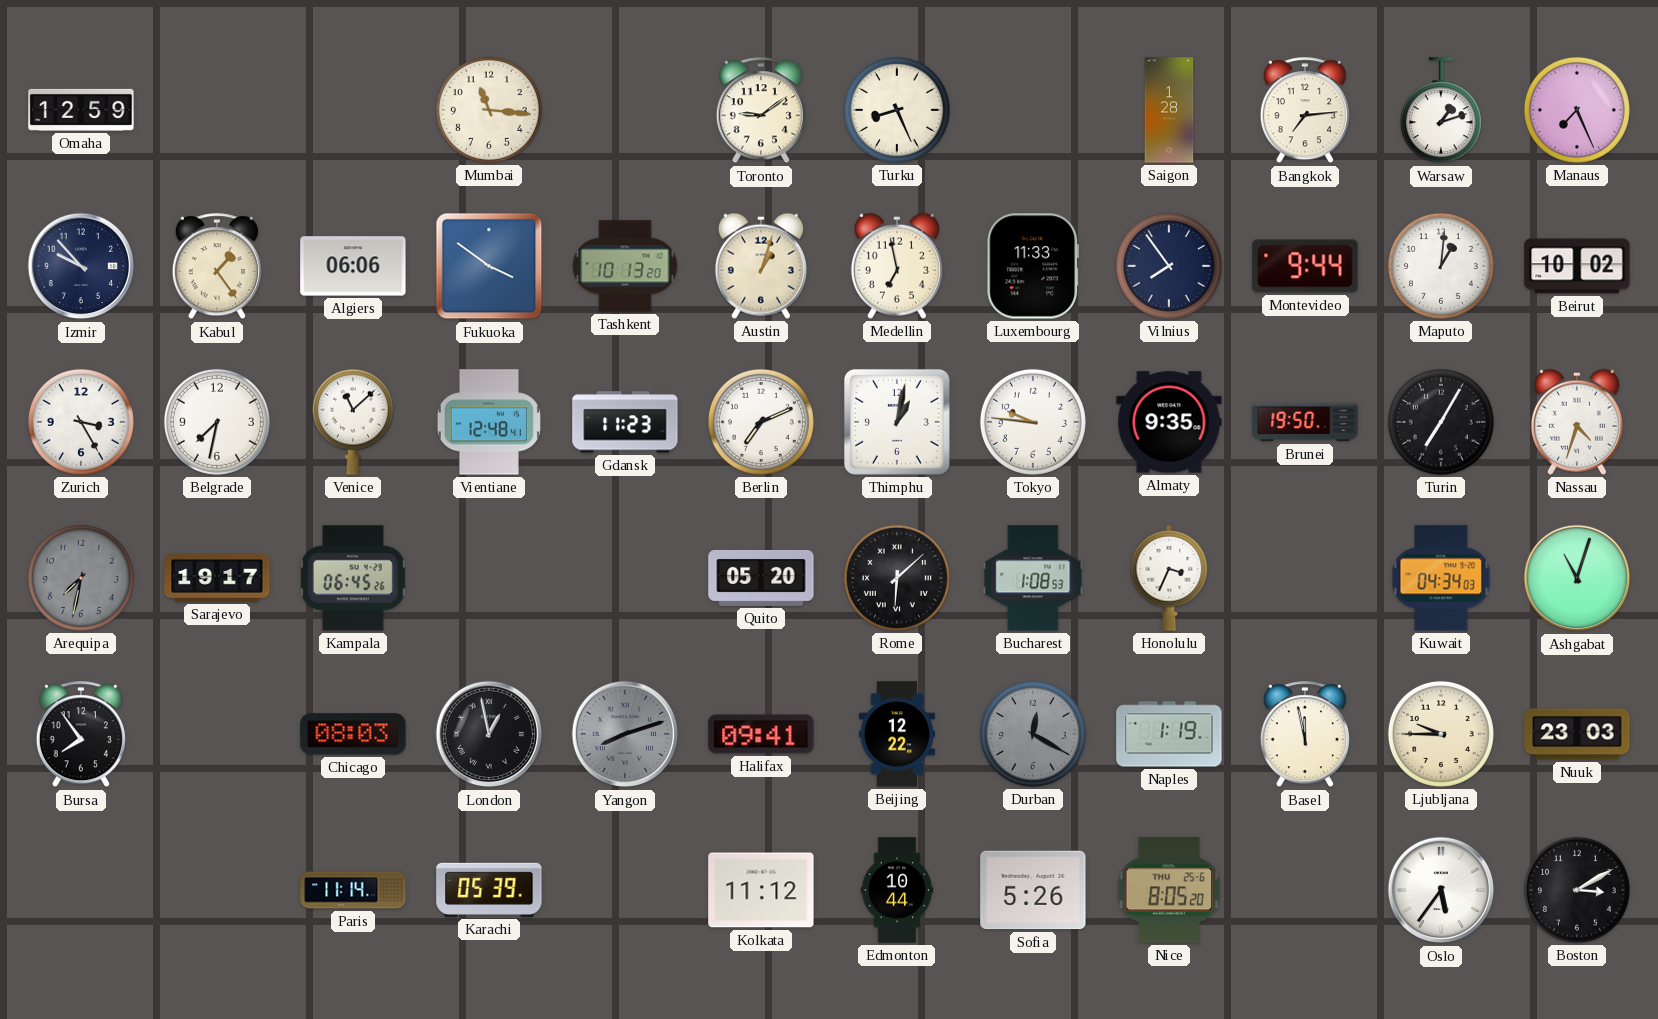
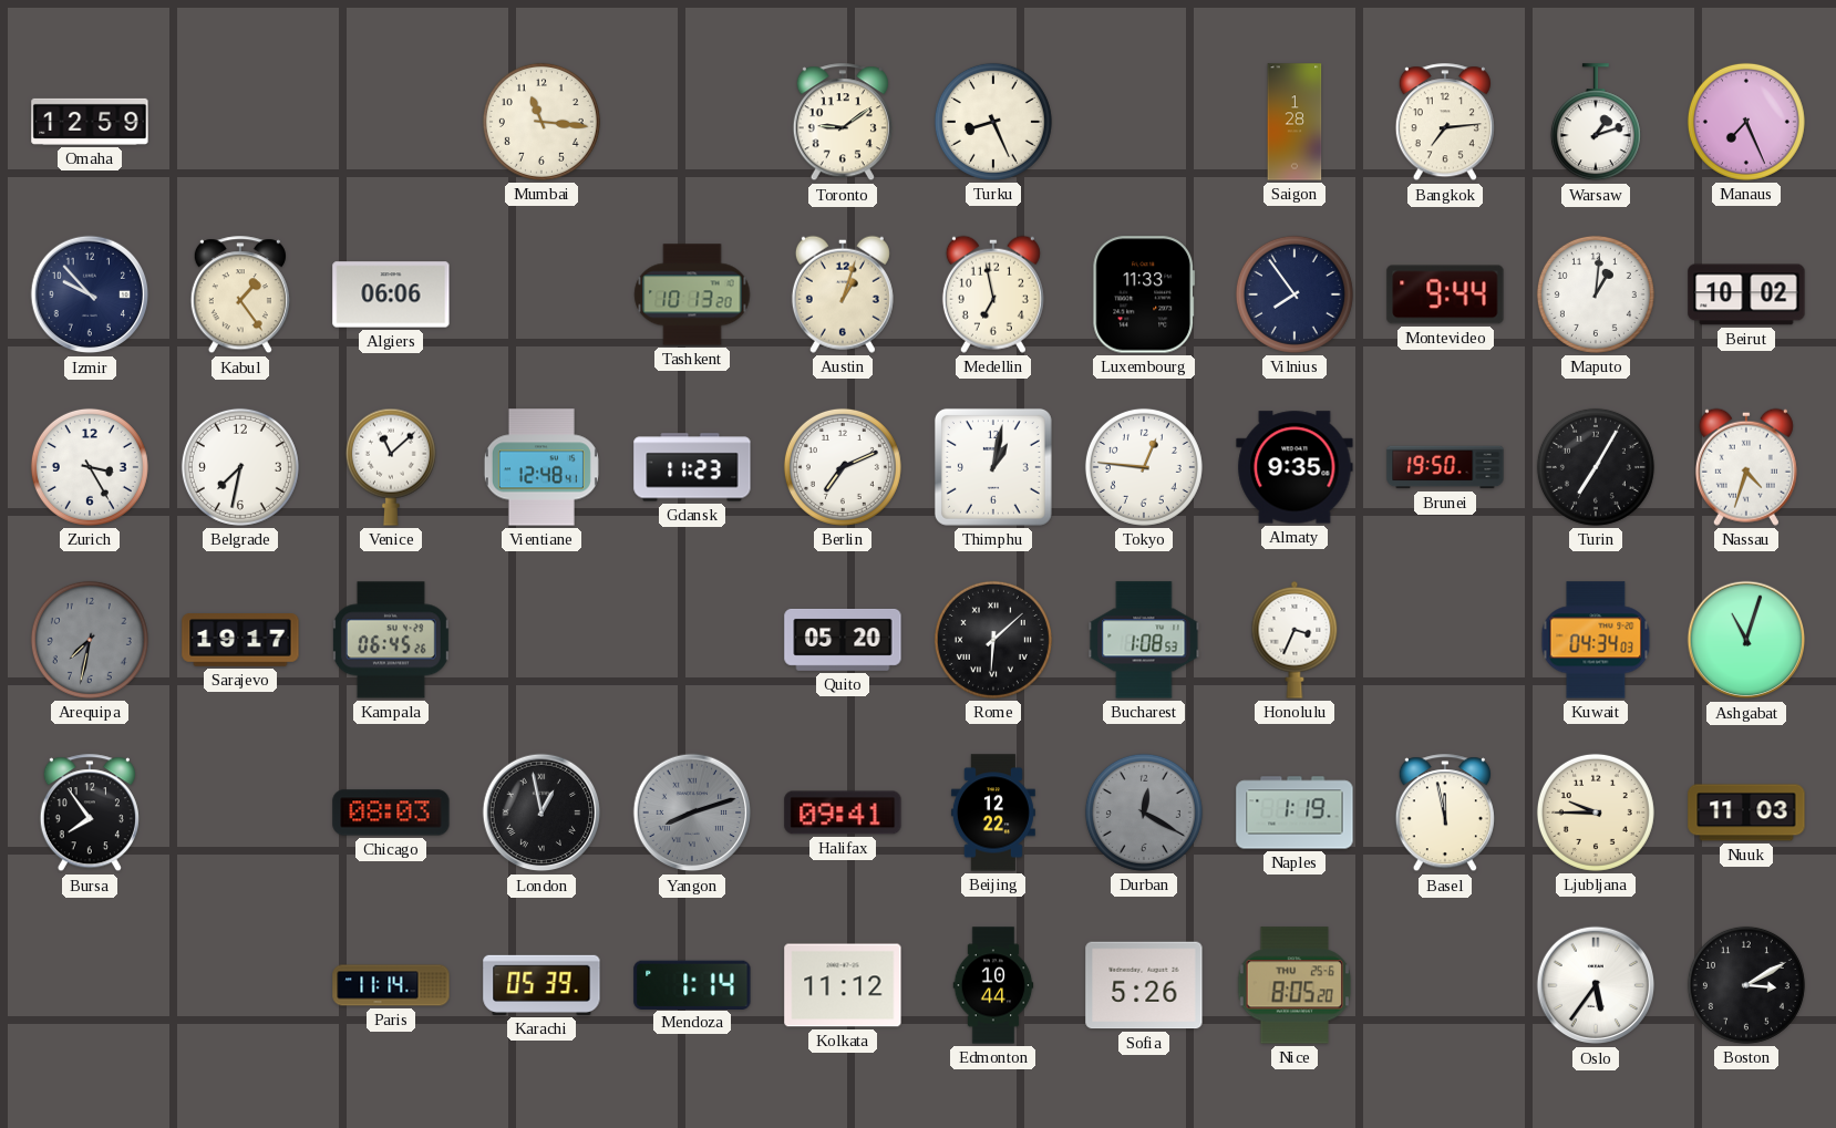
Fukuoka: 3:51 -> none
Tokyo: 9:46 -> 12:46
Nuuk: 23:03 -> 11:03
Mendoza: none -> 1:14
